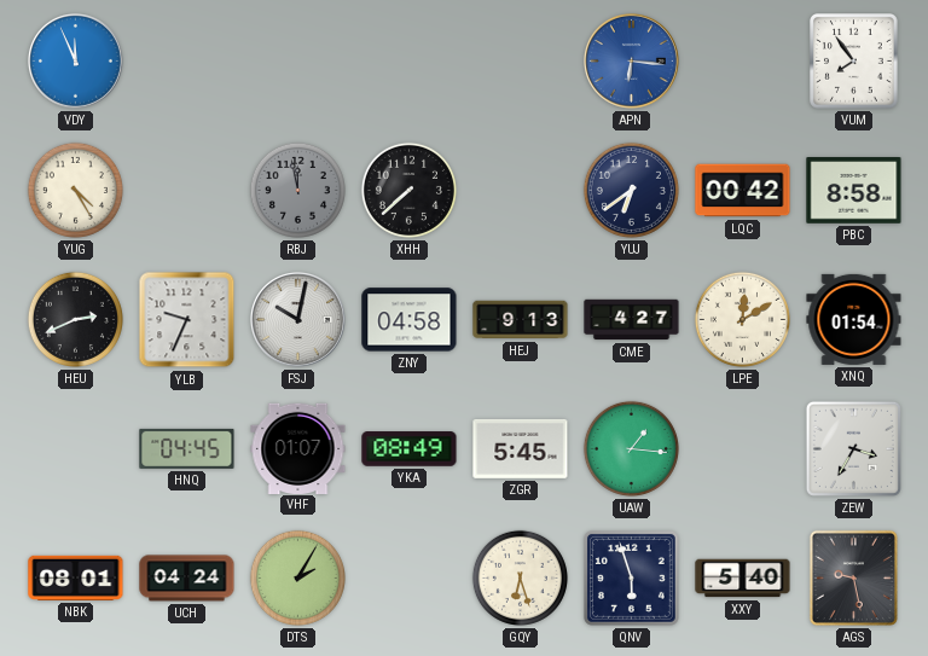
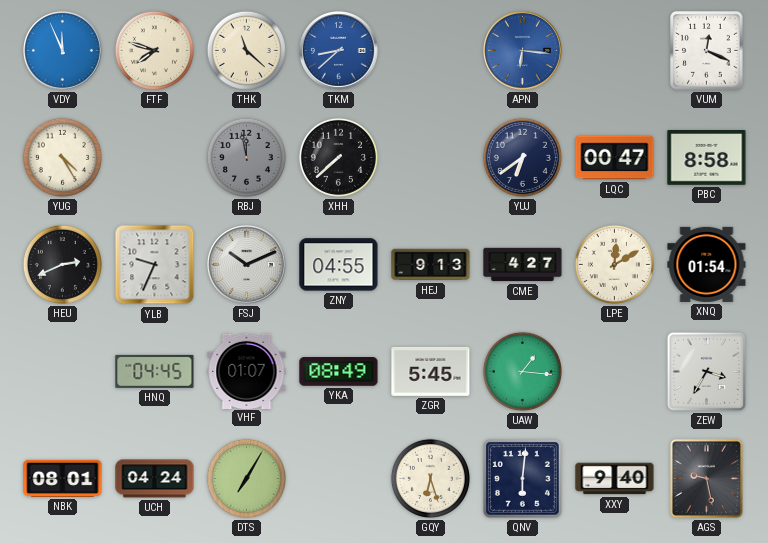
FTF: none -> 7:48
THK: none -> 11:22
TKM: none -> 8:38
VUM: 7:54 -> 12:19
LQC: 00:42 -> 00:47
FSJ: 10:02 -> 10:11
ZNY: 04:58 -> 04:55
DTS: 2:05 -> 7:05
QNV: 5:57 -> 6:01
XXY: 5:40 -> 9:40
